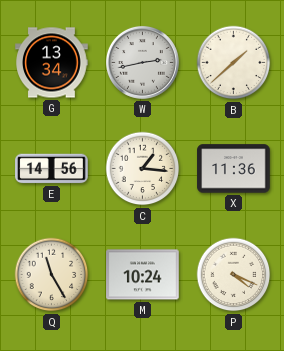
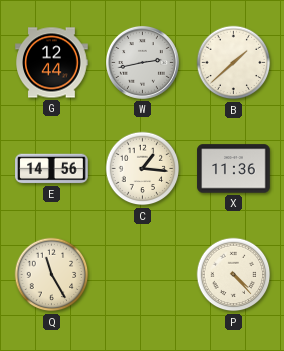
G: 13:34 -> 12:44
M: 10:24 -> none
P: 4:19 -> 4:23
